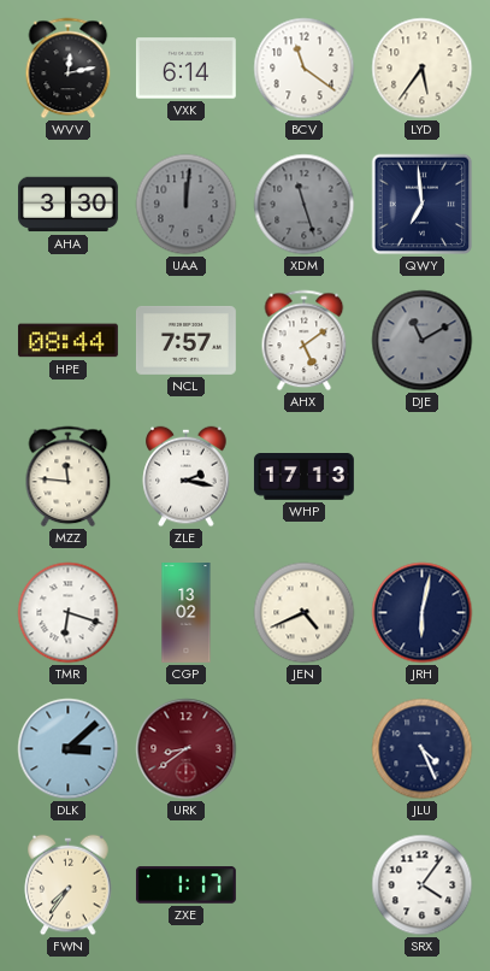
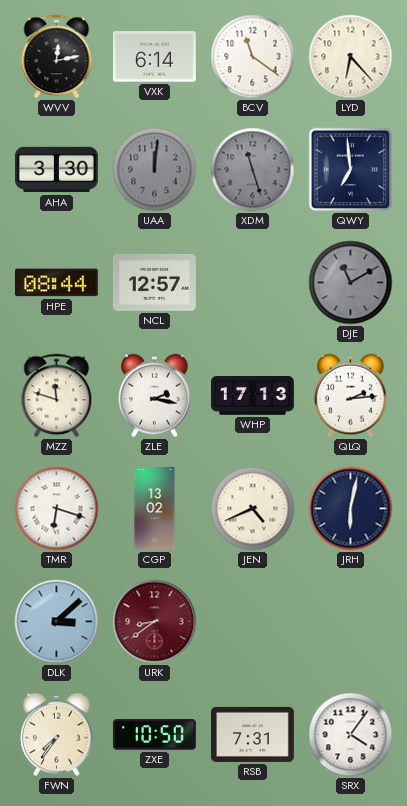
LYD: 5:36 -> 6:23
NCL: 7:57 -> 12:57
AHX: 5:09 -> none
MZZ: 11:46 -> 11:48
QLQ: none -> 2:14
JLU: 4:26 -> none
ZXE: 1:17 -> 10:50
RSB: none -> 7:31
